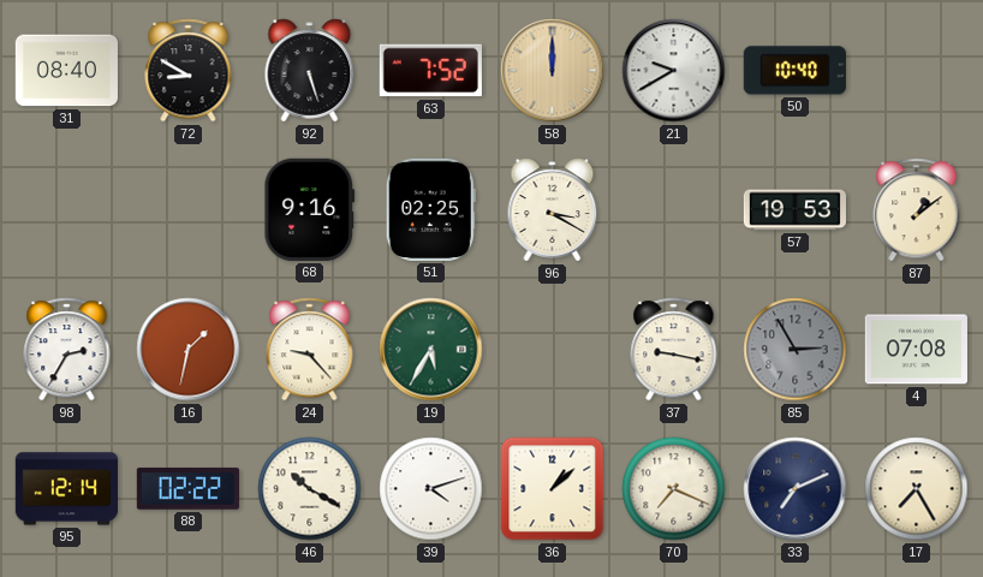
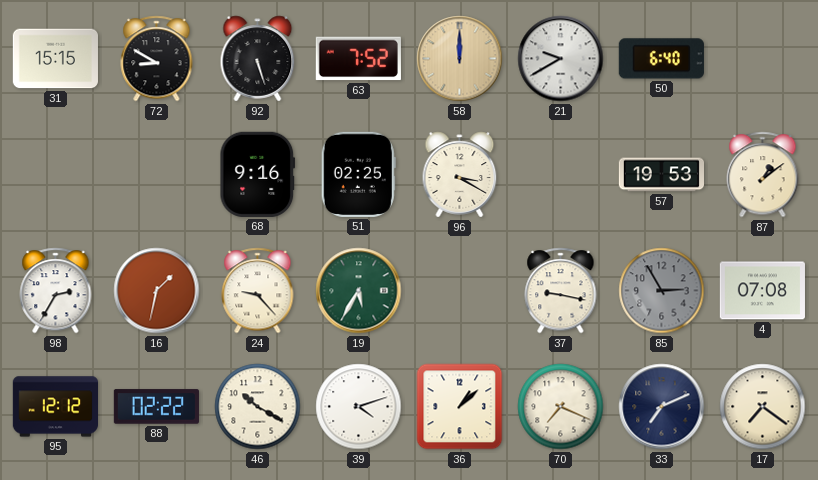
31: 08:40 -> 15:15
50: 10:40 -> 6:40
95: 12:14 -> 12:12
17: 7:25 -> 7:21
